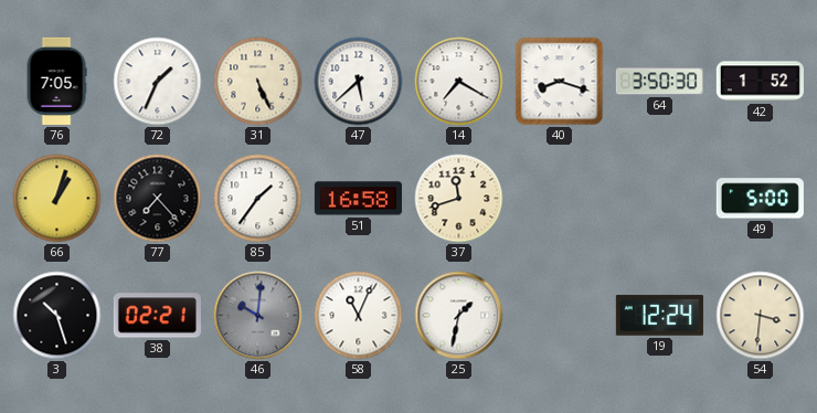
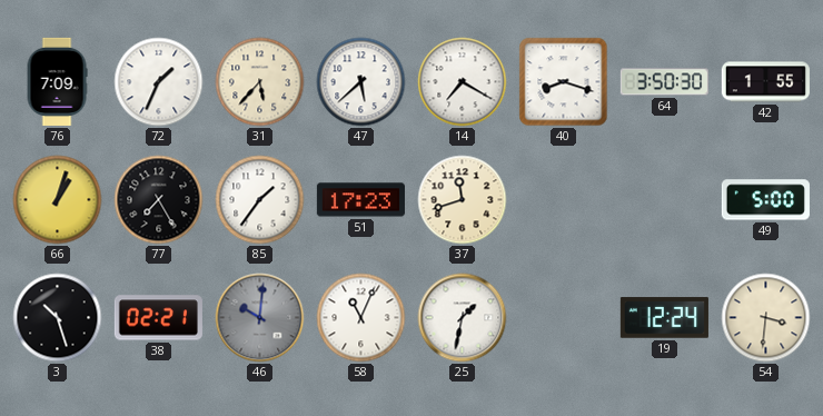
76: 7:05 -> 7:09
31: 5:26 -> 5:37
42: 1:52 -> 1:55
77: 7:23 -> 7:25
51: 16:58 -> 17:23
